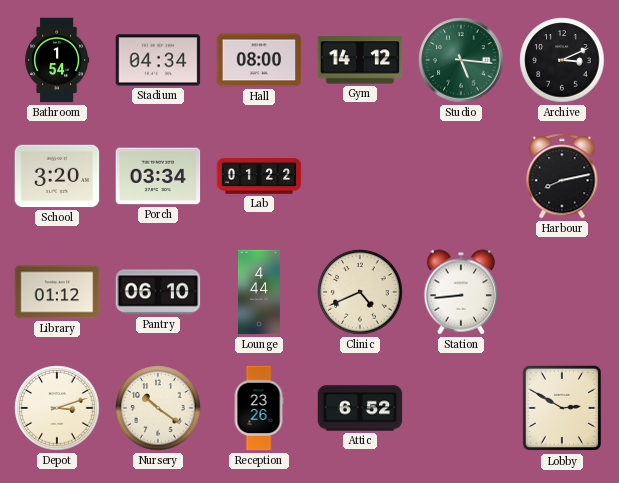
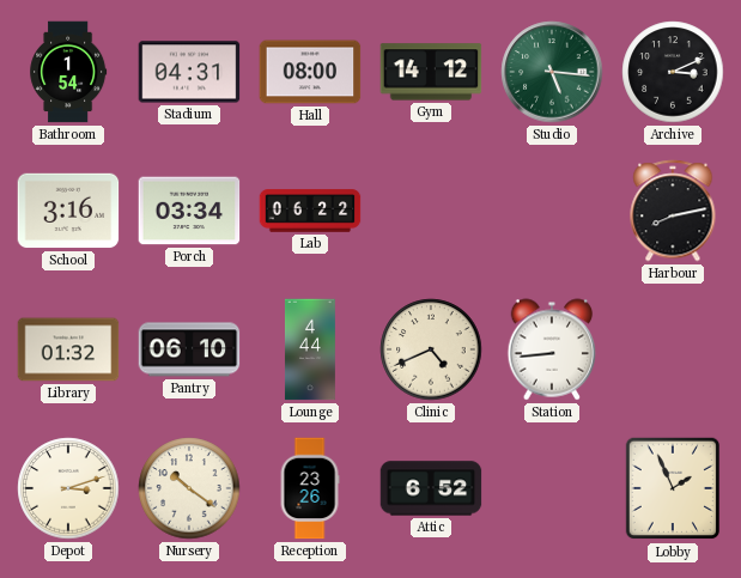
Stadium: 04:34 -> 04:31
School: 3:20 -> 3:16
Lab: 01:22 -> 06:22
Library: 01:12 -> 01:32
Lobby: 2:50 -> 1:56
